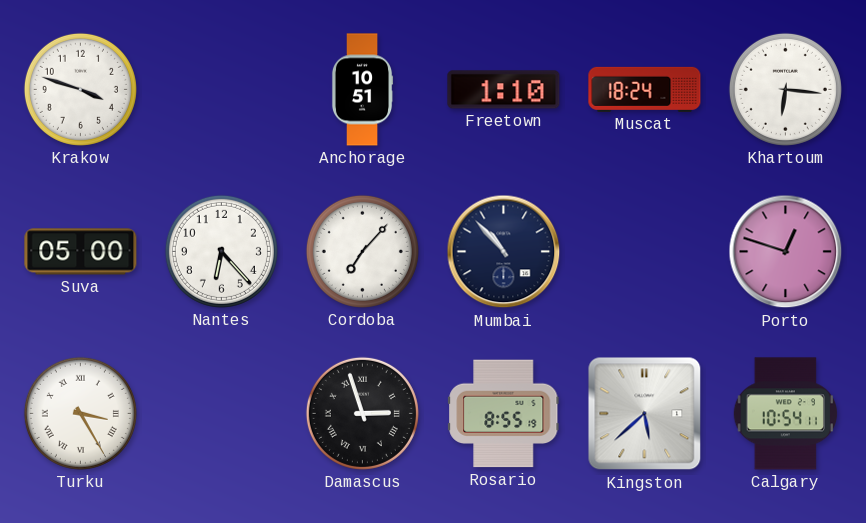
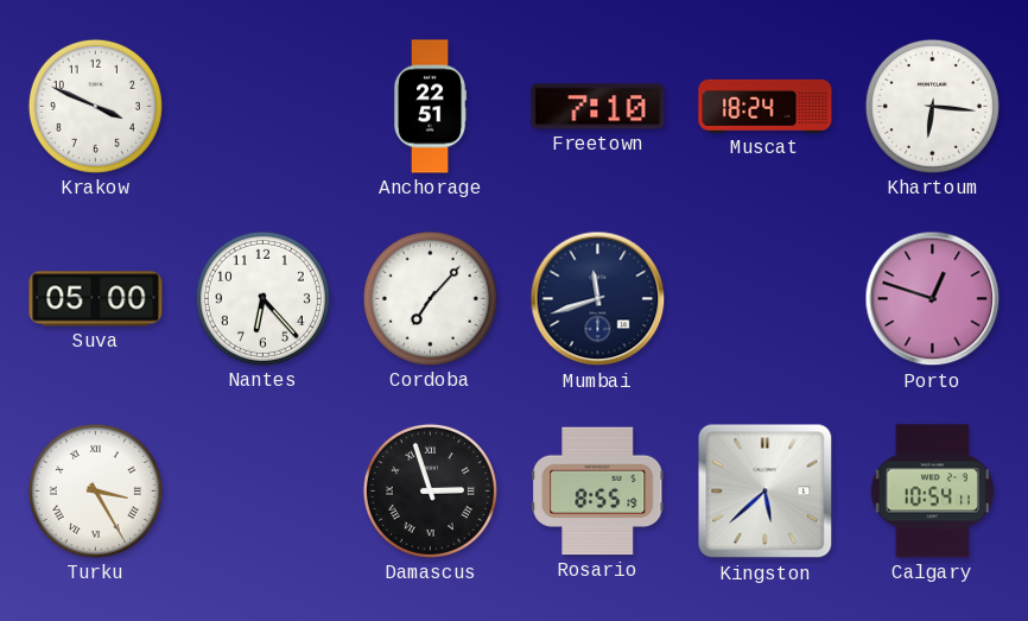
Krakow: 3:48 -> 3:49
Anchorage: 10:51 -> 22:51
Freetown: 1:10 -> 7:10
Mumbai: 10:53 -> 11:42
